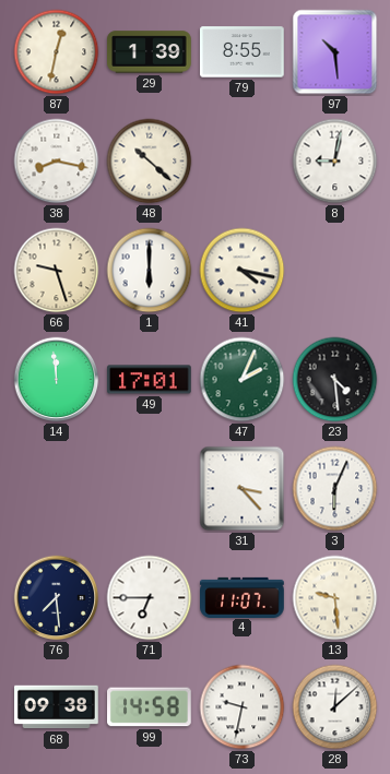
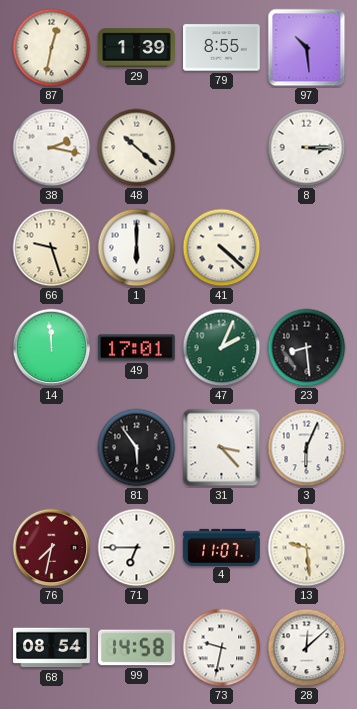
38: 8:17 -> 2:17
8: 9:02 -> 3:15
41: 4:17 -> 4:22
23: 4:29 -> 8:29
81: none -> 5:54
76: 7:29 -> 7:32
76 dial: navy -> burgundy
68: 09:38 -> 08:54
